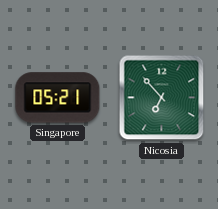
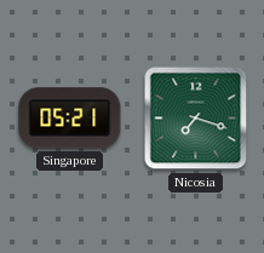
Nicosia: 6:53 -> 7:18
